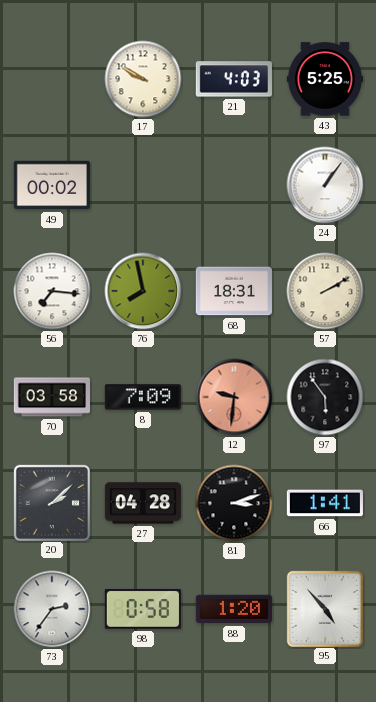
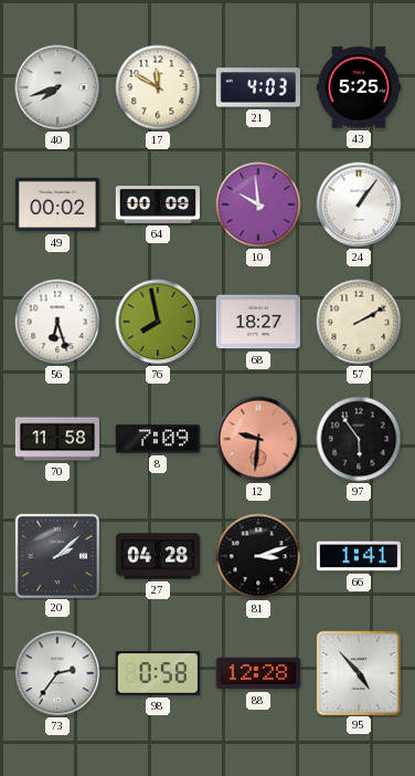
40: none -> 7:42
17: 9:50 -> 11:50
64: none -> 00:09
10: none -> 9:59
56: 7:16 -> 6:27
68: 18:31 -> 18:27
70: 03:58 -> 11:58
88: 1:20 -> 12:28
